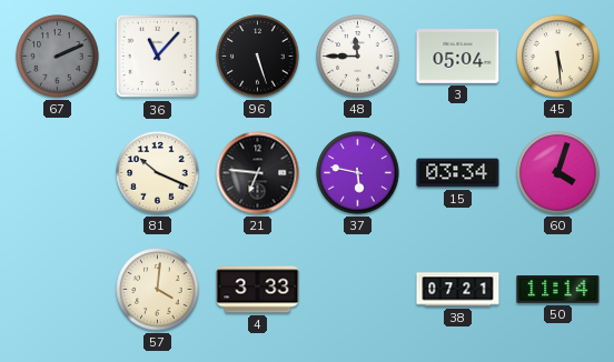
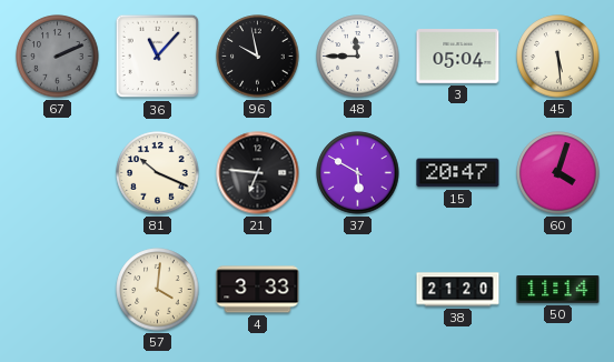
96: 5:27 -> 9:58
37: 5:47 -> 5:50
15: 03:34 -> 20:47
38: 07:21 -> 21:20
